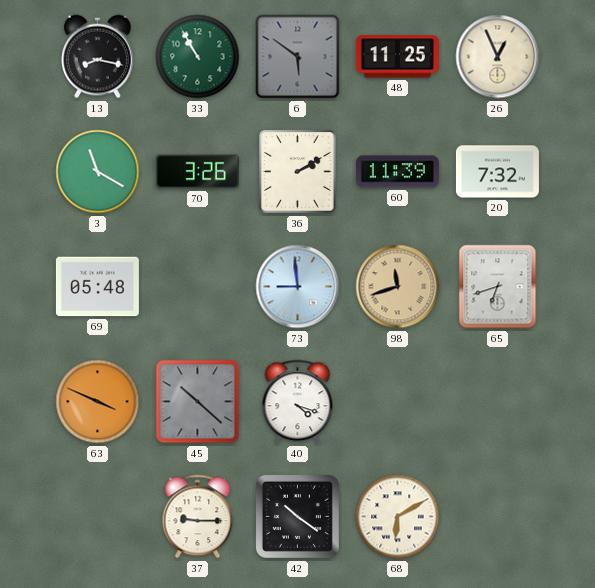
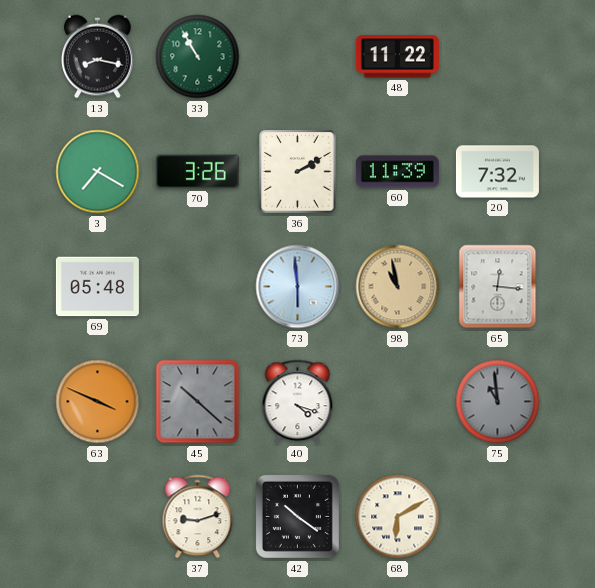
6: 5:51 -> none
48: 11:25 -> 11:22
26: 12:56 -> none
3: 11:20 -> 7:20
73: 8:59 -> 5:59
98: 11:42 -> 10:58
65: 6:42 -> 12:16
75: none -> 10:59
37: 9:15 -> 9:12
